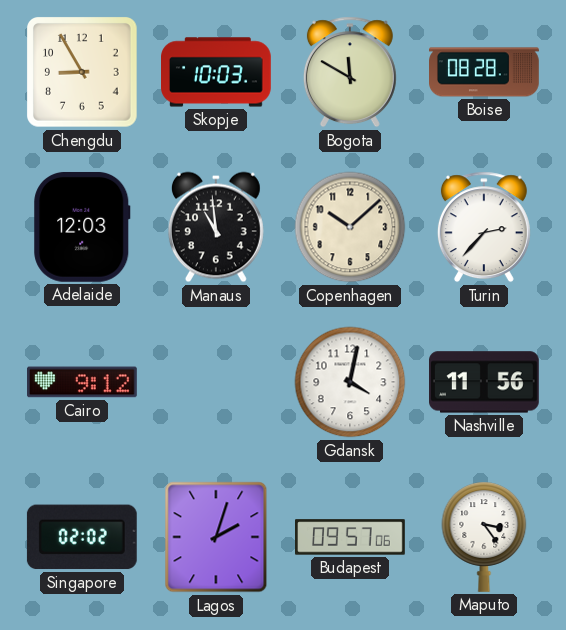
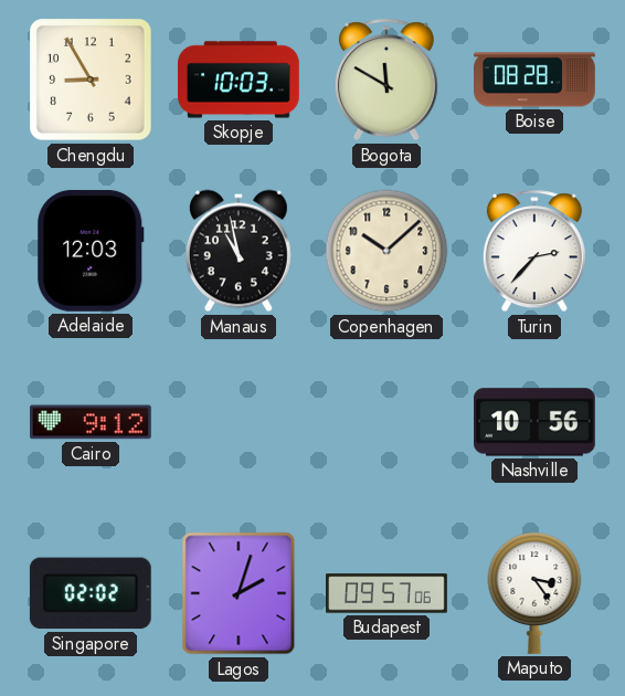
Manaus: 10:59 -> 10:58
Gdansk: 4:02 -> none
Nashville: 11:56 -> 10:56
